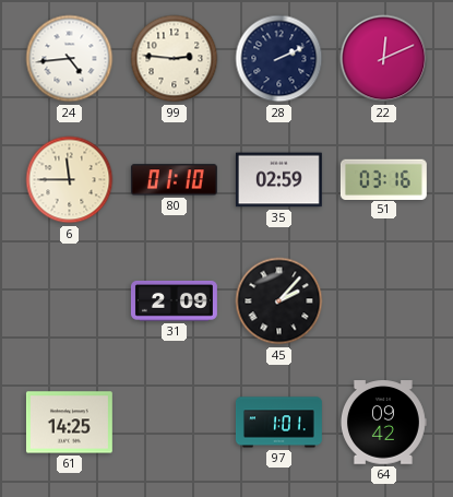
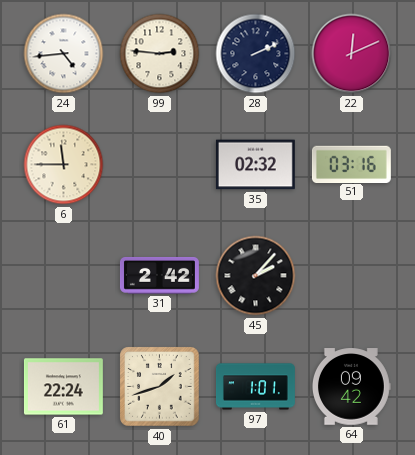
80: 01:10 -> none
35: 02:59 -> 02:32
31: 2:09 -> 2:42
61: 14:25 -> 22:24
40: none -> 1:42
